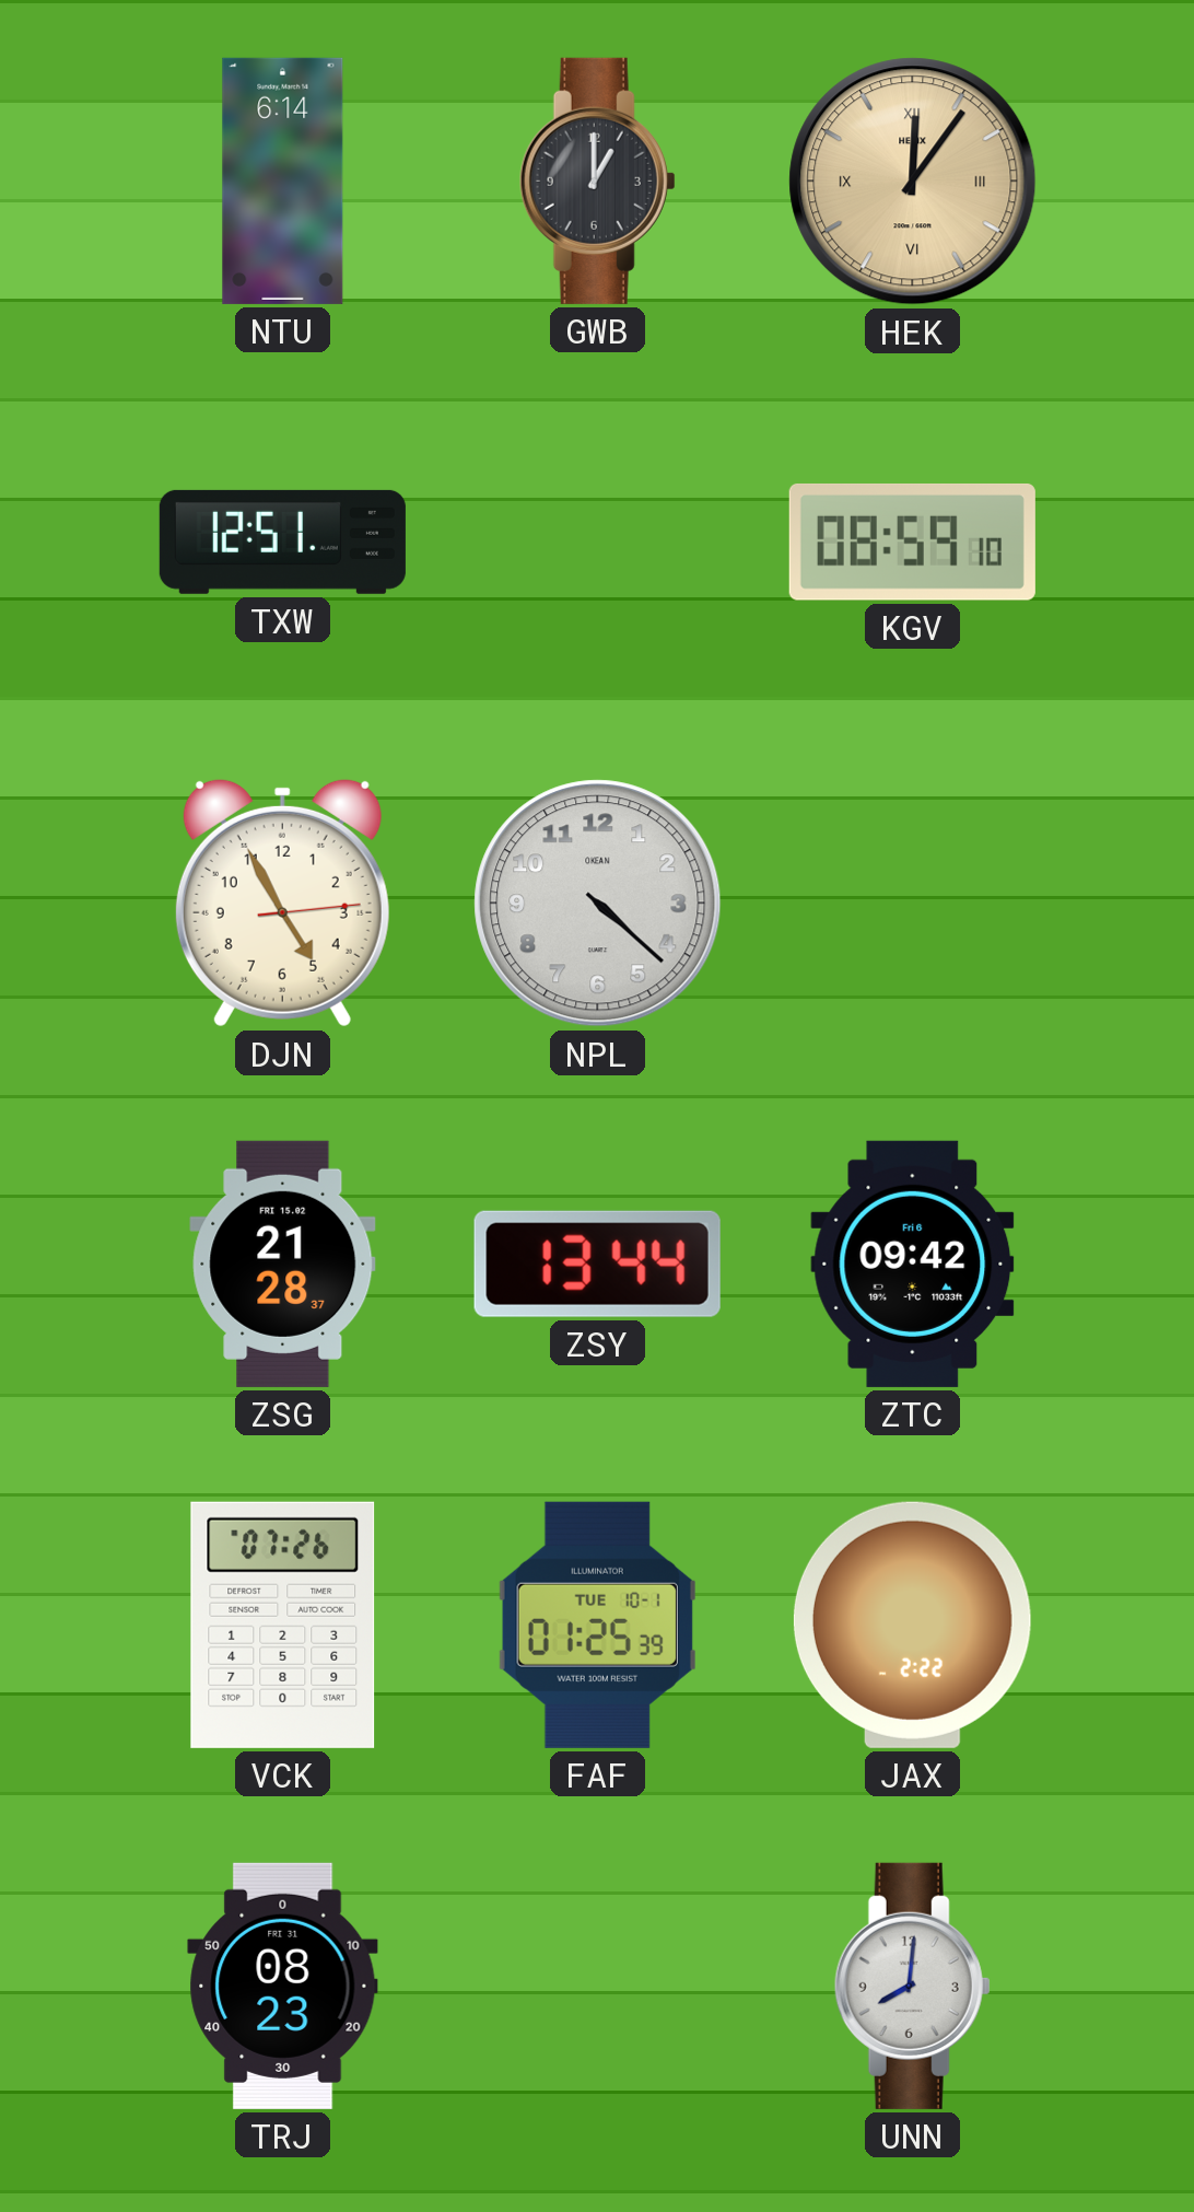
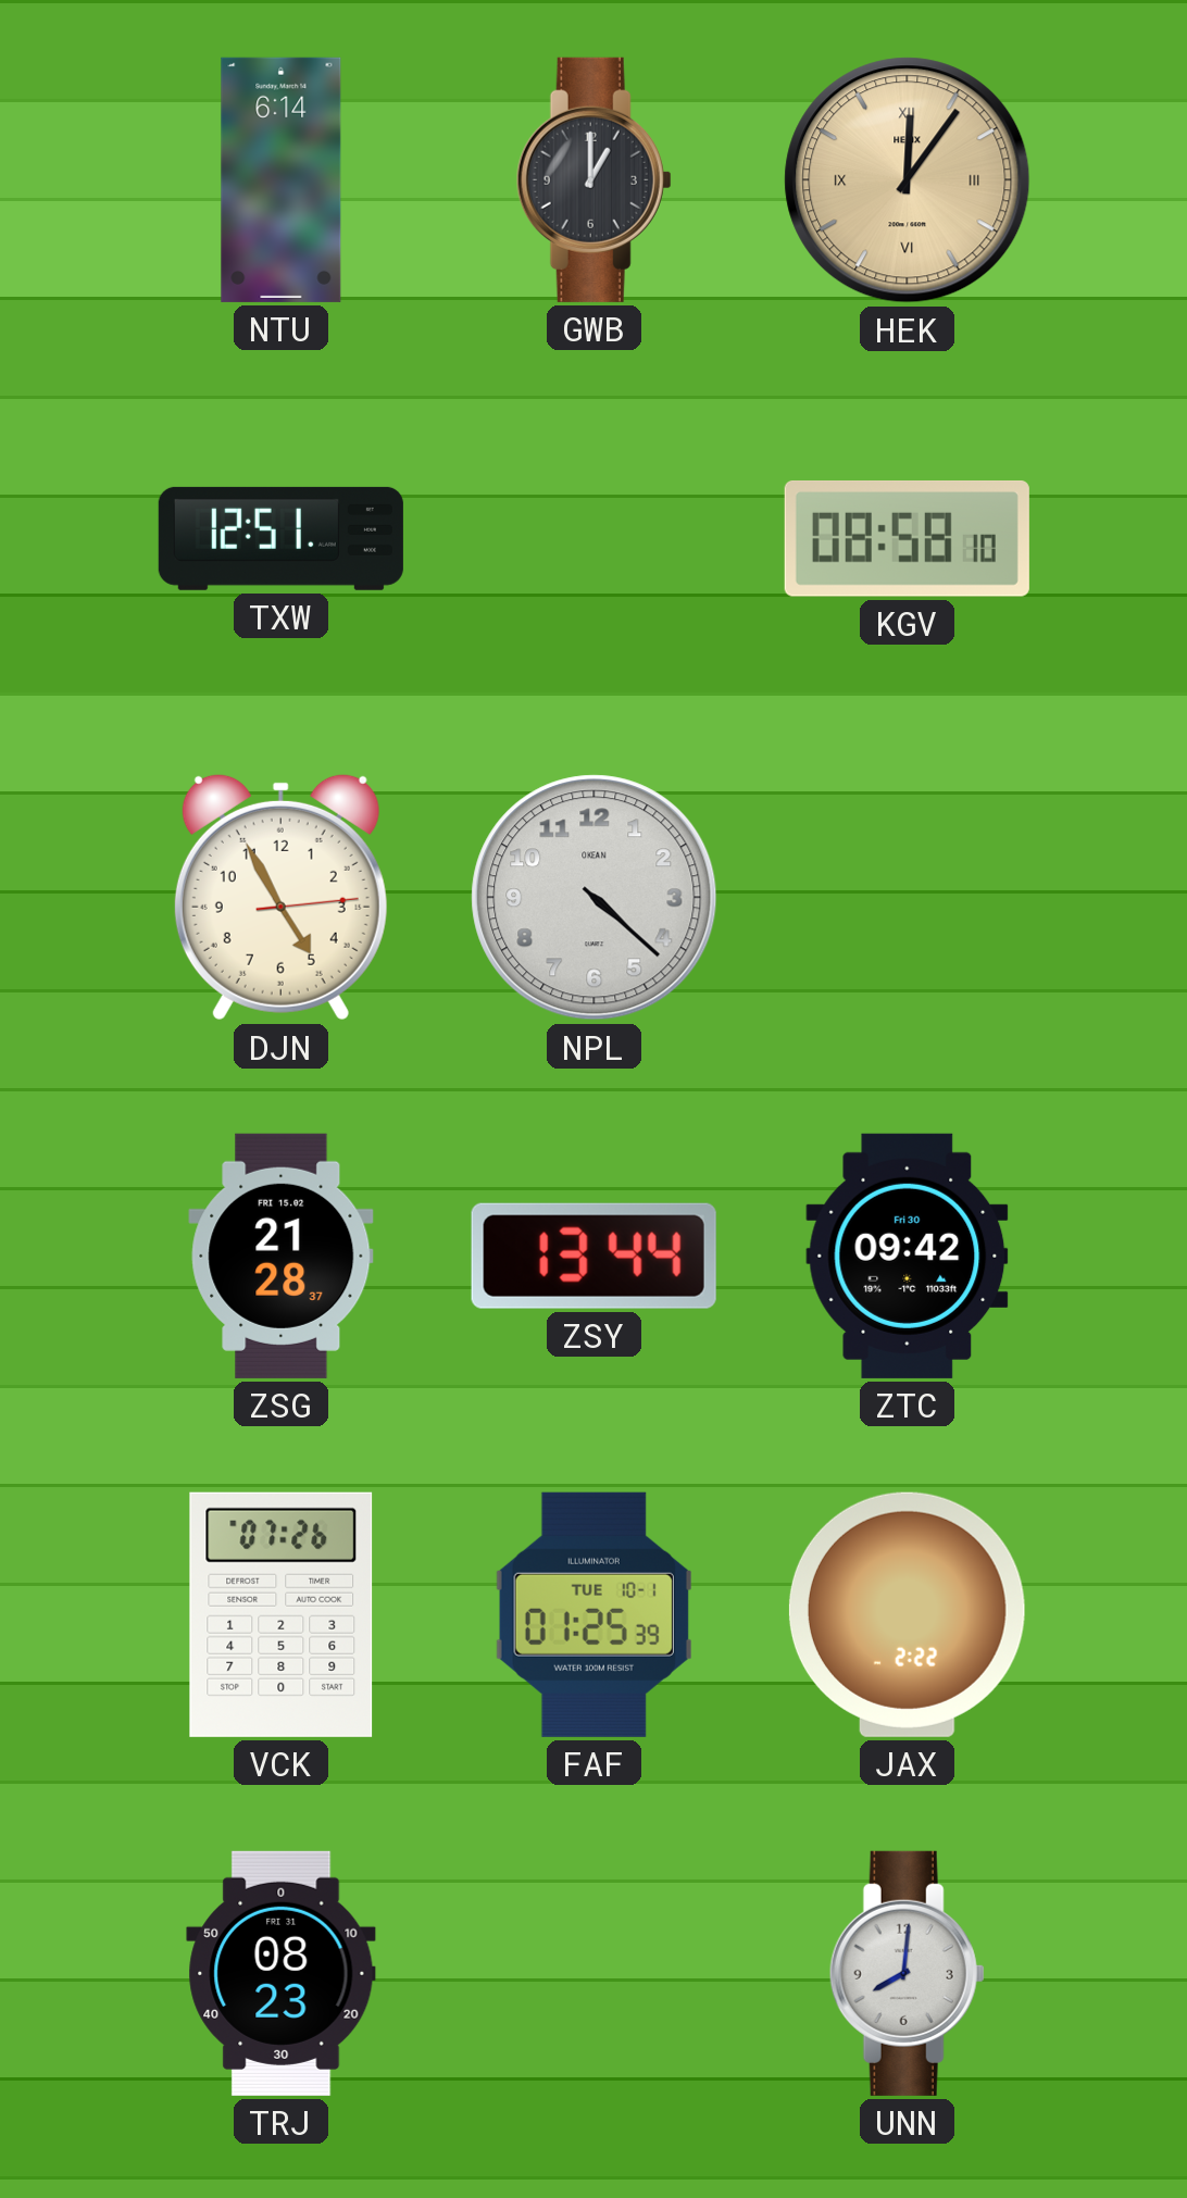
KGV: 08:59 -> 08:58
ZTC date: Fri 6 -> Fri 30
